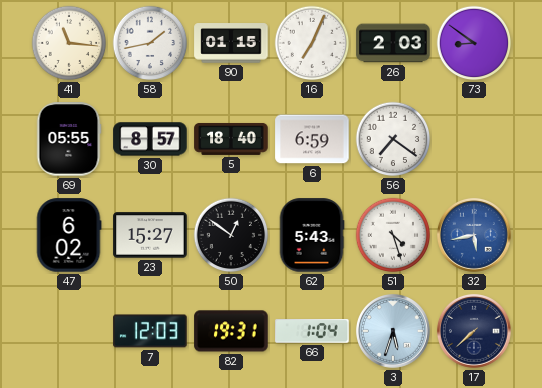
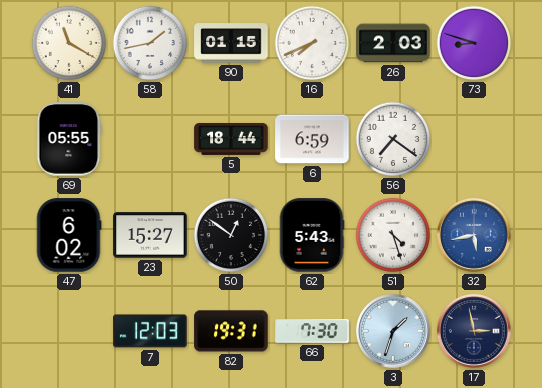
41: 11:16 -> 11:20
16: 7:04 -> 7:41
73: 8:51 -> 8:48
30: 8:57 -> none
5: 18:40 -> 18:44
66: 1:04 -> 7:30
3: 5:33 -> 1:33
17: 7:38 -> 2:58
